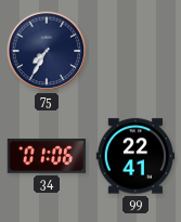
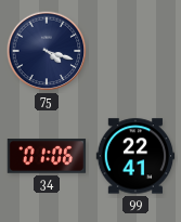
75: 7:35 -> 4:18
